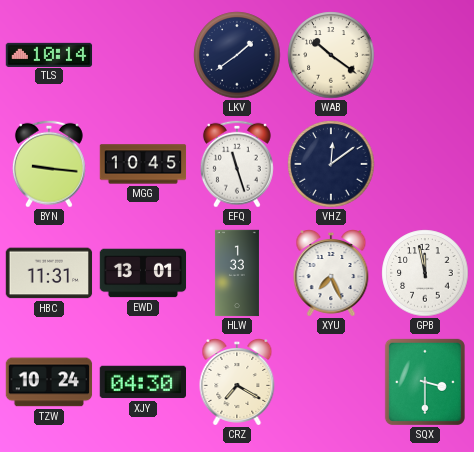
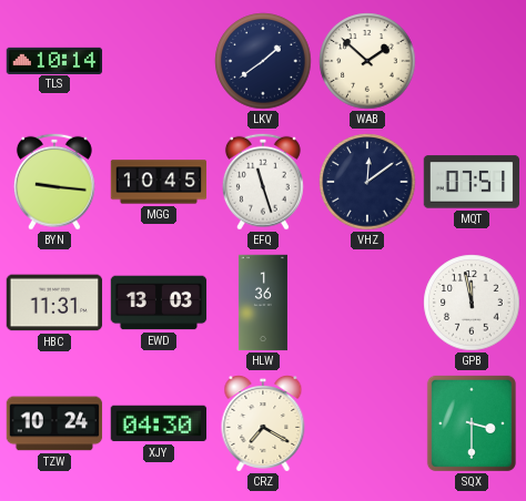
WAB: 10:21 -> 1:52
MQT: none -> 07:51
EWD: 13:01 -> 13:03
HLW: 1:33 -> 1:36
XYU: 7:26 -> none
